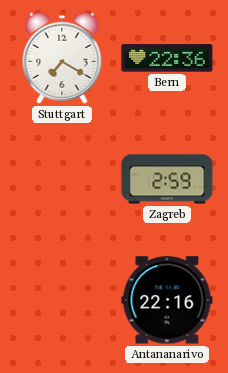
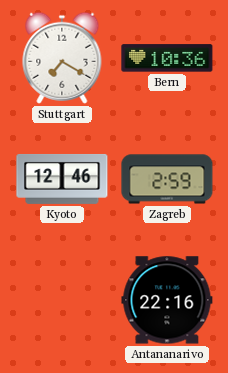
Bern: 22:36 -> 10:36
Kyoto: none -> 12:46
